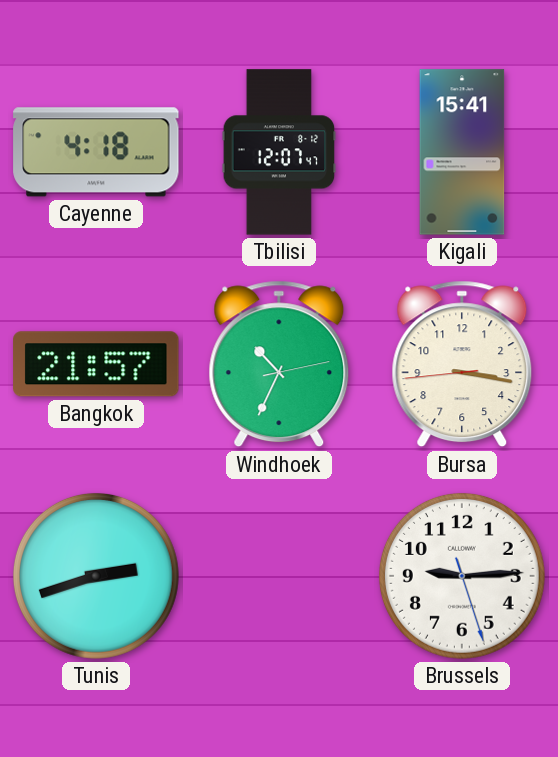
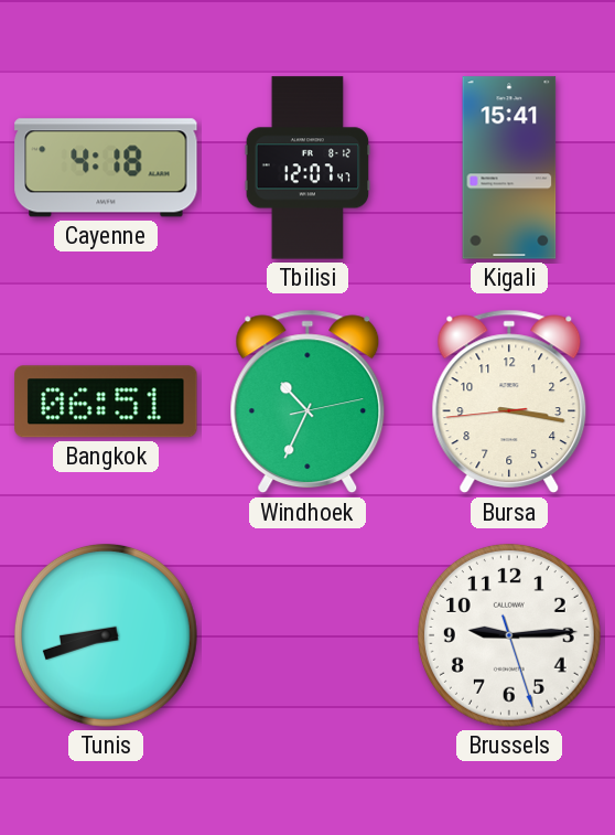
Bangkok: 21:57 -> 06:51
Tunis: 2:42 -> 8:42
